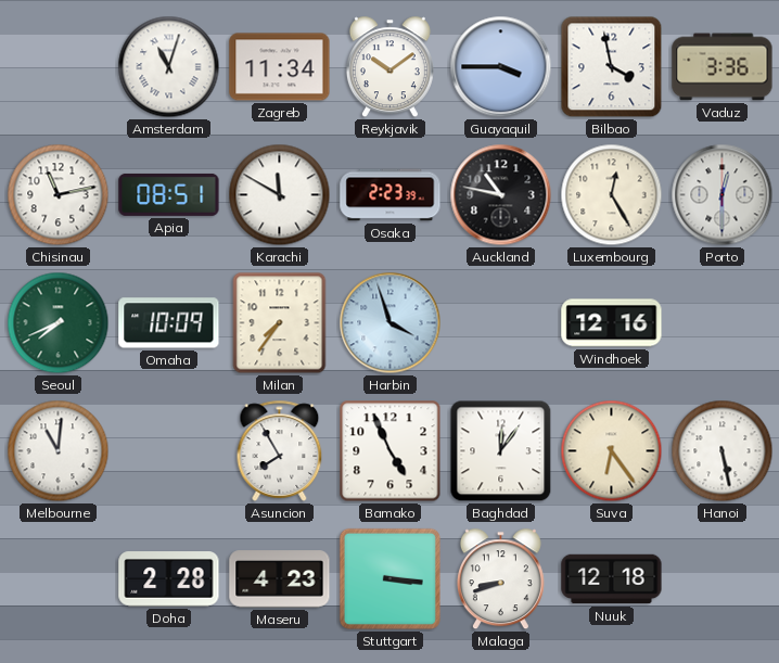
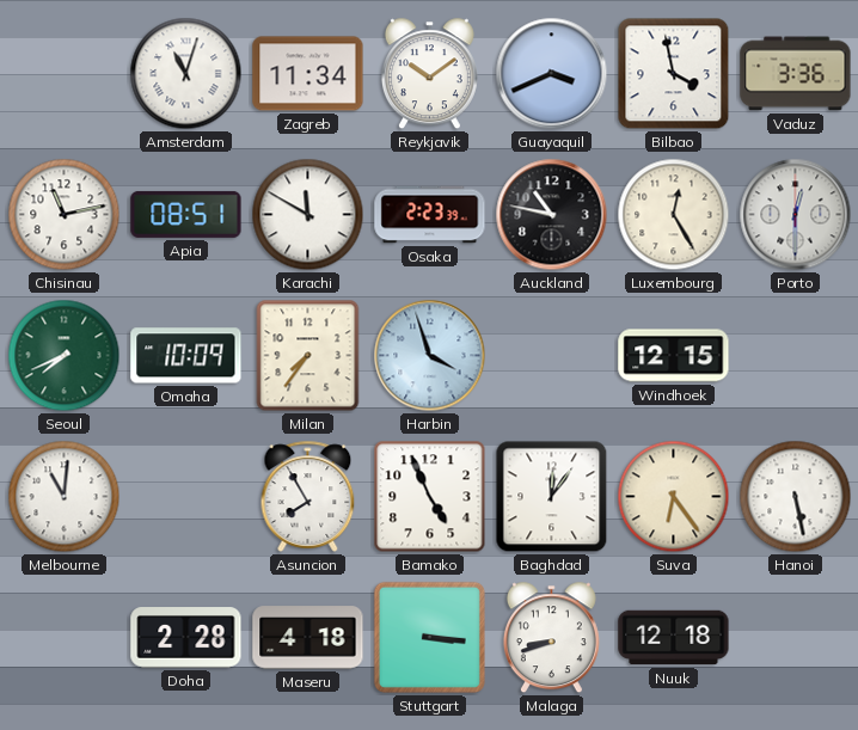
Guayaquil: 3:45 -> 3:41
Windhoek: 12:16 -> 12:15
Maseru: 4:23 -> 4:18
